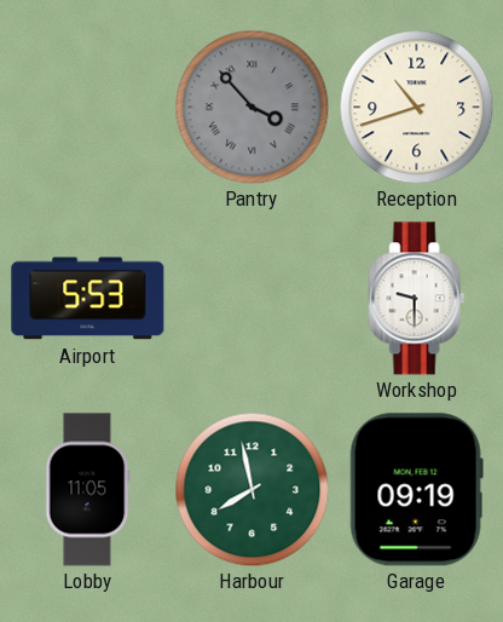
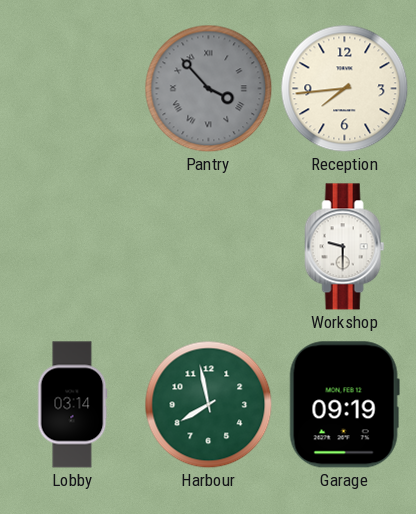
Reception: 10:42 -> 7:44
Airport: 5:53 -> none
Lobby: 11:05 -> 03:14
